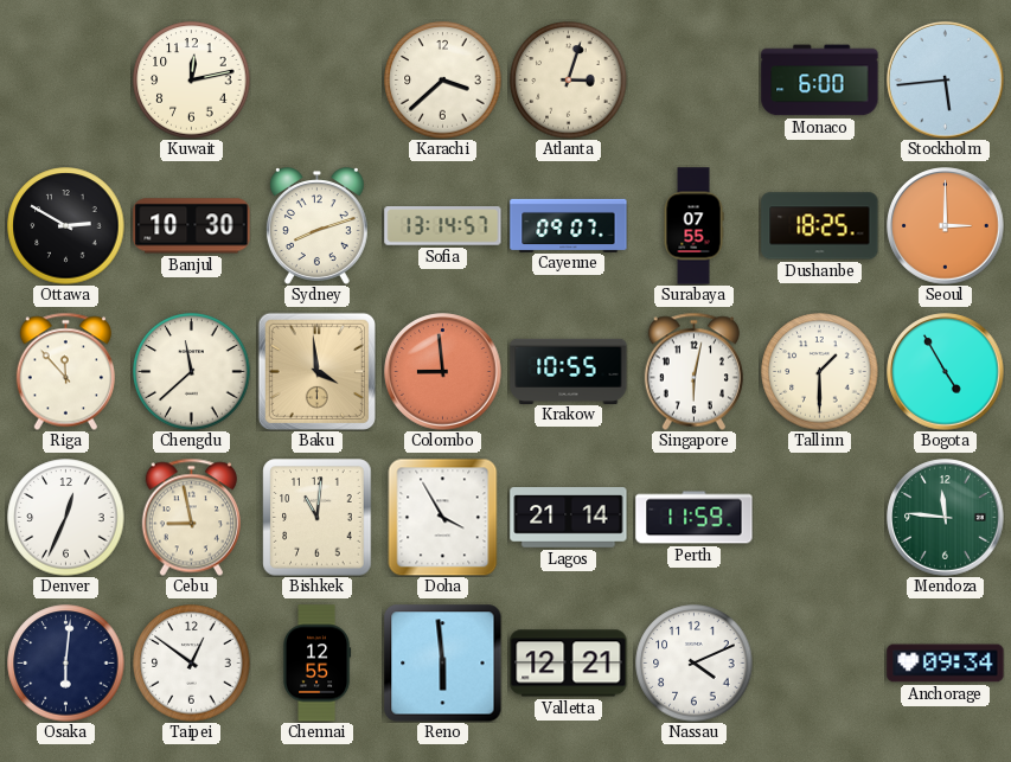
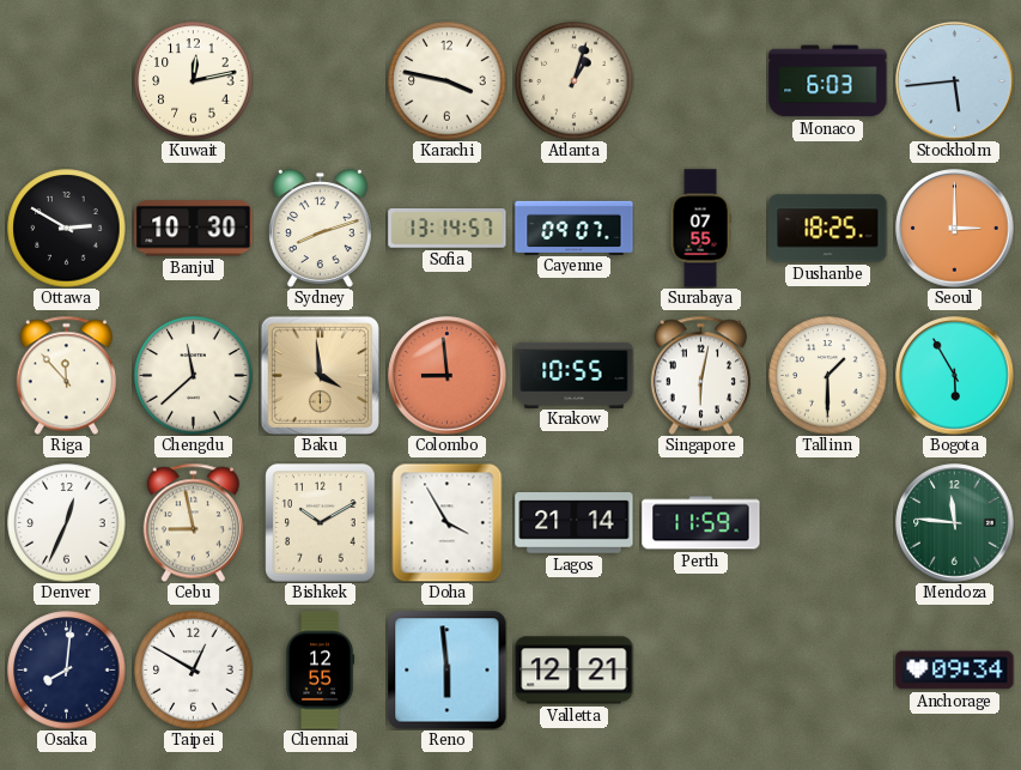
Karachi: 3:38 -> 3:47
Atlanta: 3:03 -> 1:03
Monaco: 6:00 -> 6:03
Bogota: 4:55 -> 5:55
Bishkek: 11:01 -> 10:10
Osaka: 6:01 -> 8:01
Taipei: 12:51 -> 12:50
Nassau: 4:11 -> none
